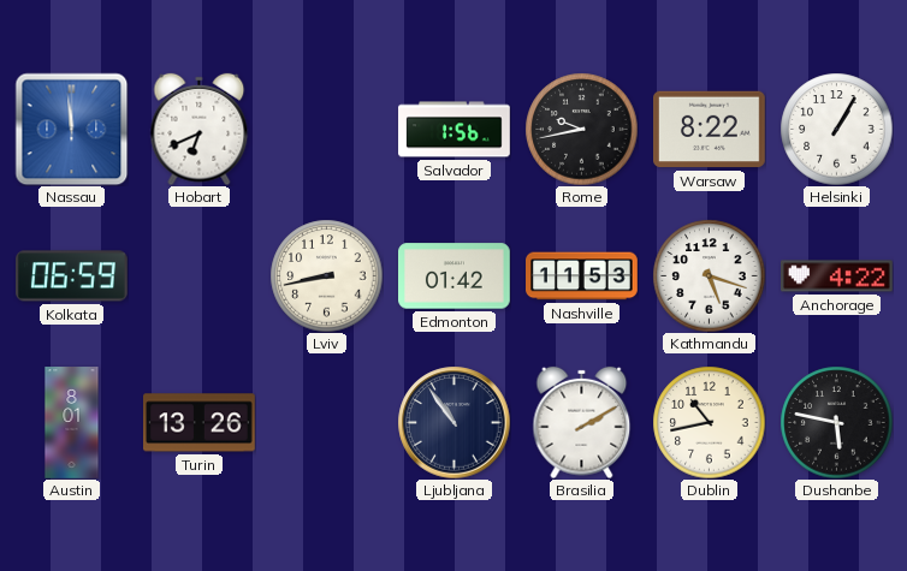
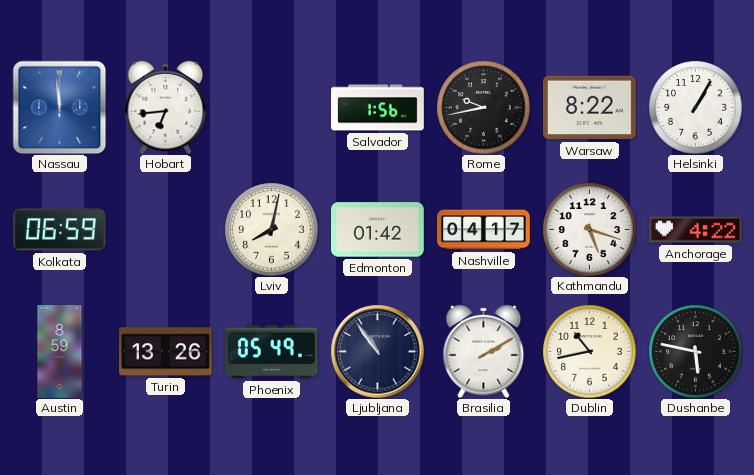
Hobart: 6:41 -> 6:44
Lviv: 8:43 -> 8:02
Nashville: 11:53 -> 04:17
Austin: 8:01 -> 8:59
Phoenix: none -> 05:49
